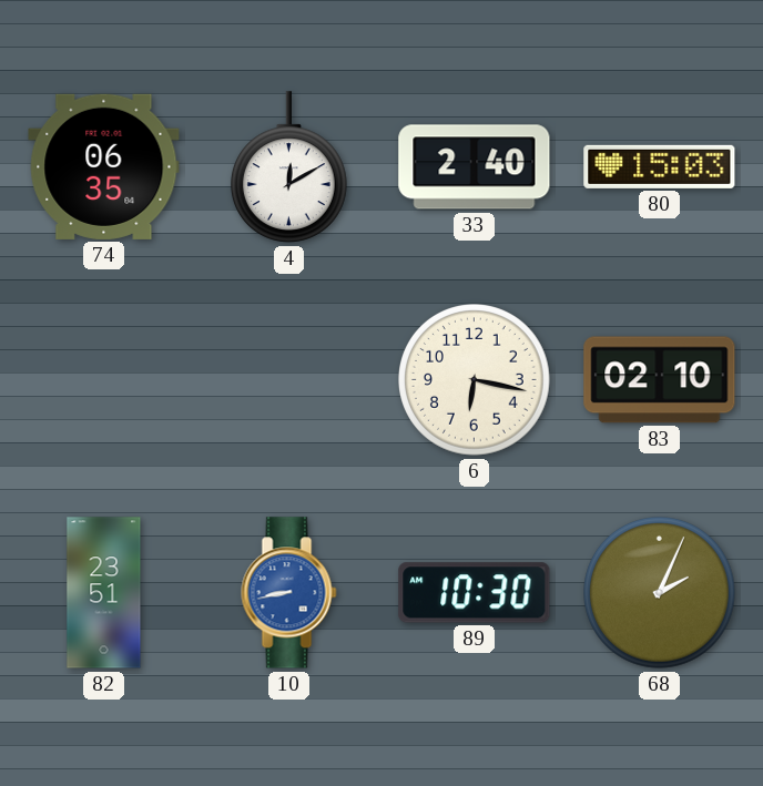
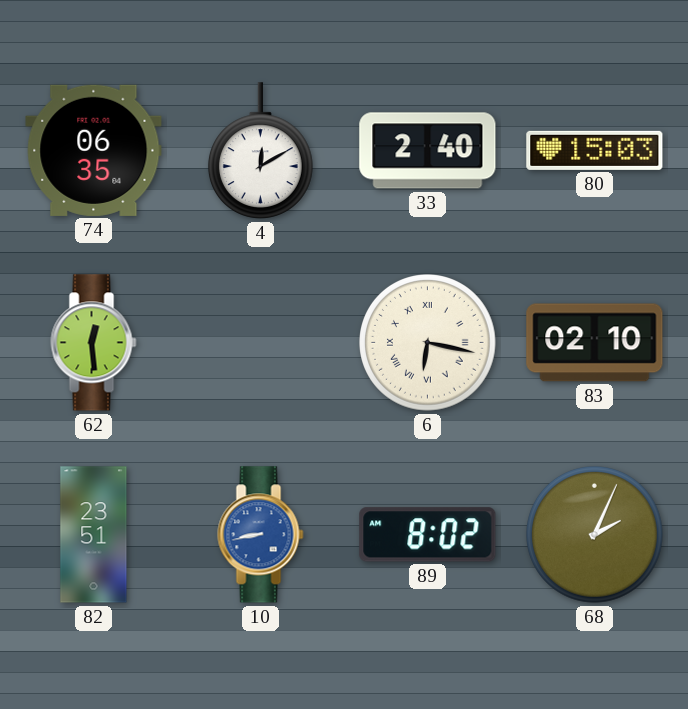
62: none -> 12:29
6 numerals: Arabic -> Roman
89: 10:30 -> 8:02
